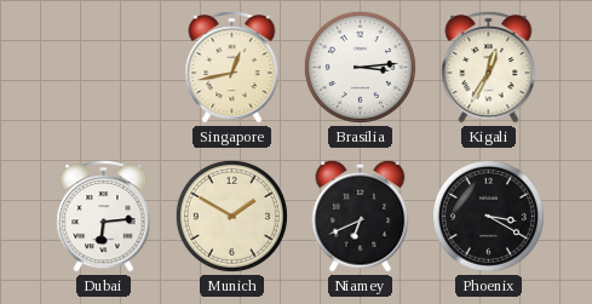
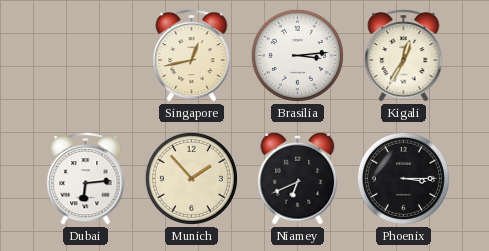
Munich: 1:50 -> 1:53
Phoenix: 3:20 -> 3:15
